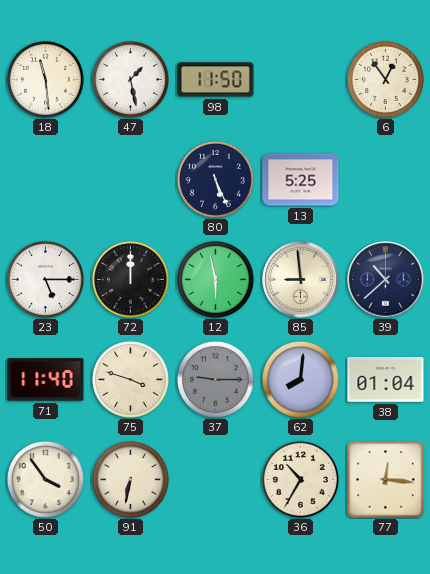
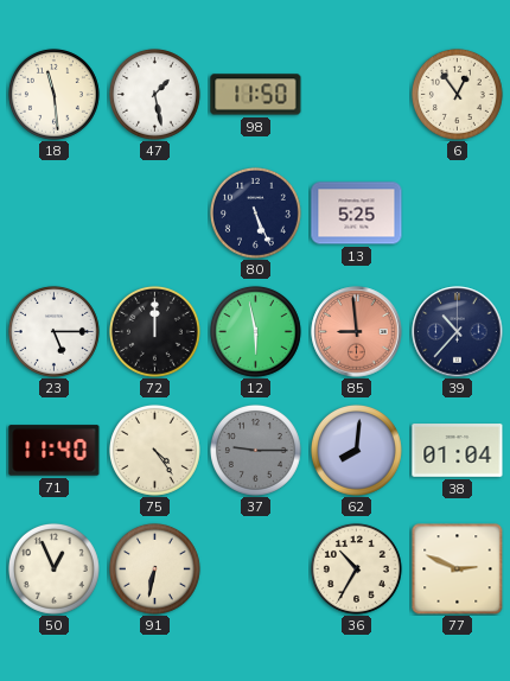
85 dial: cream -> salmon
39: 10:38 -> 10:37
75: 3:48 -> 4:24
50: 3:54 -> 12:56
77: 12:16 -> 2:49
